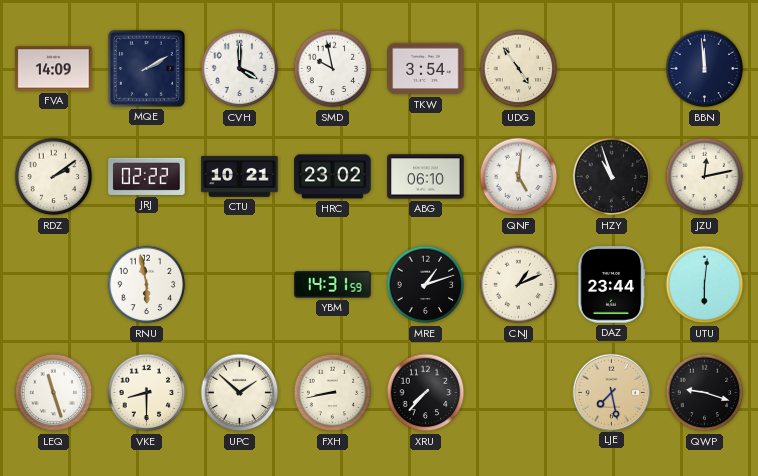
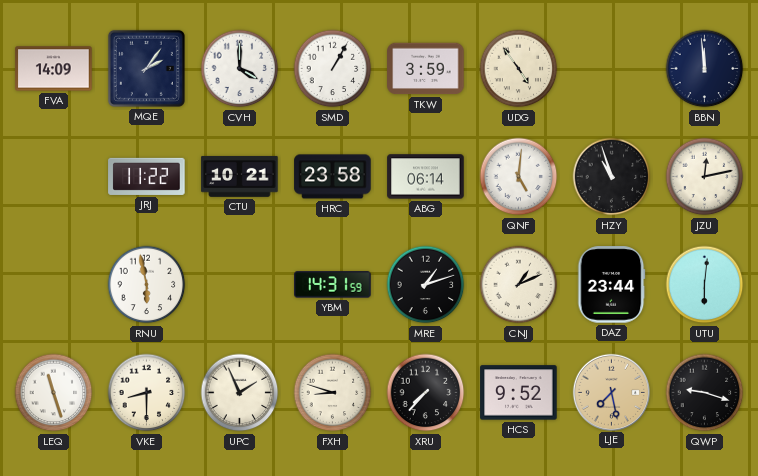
MQE: 2:10 -> 2:06
SMD: 9:58 -> 1:05
TKW: 3:54 -> 3:59
RDZ: 2:09 -> none
JRJ: 02:22 -> 11:22
HRC: 23:02 -> 23:58
ABG: 06:10 -> 06:14
UPC: 1:52 -> 1:56
FXH: 8:43 -> 8:48
HCS: none -> 9:52
